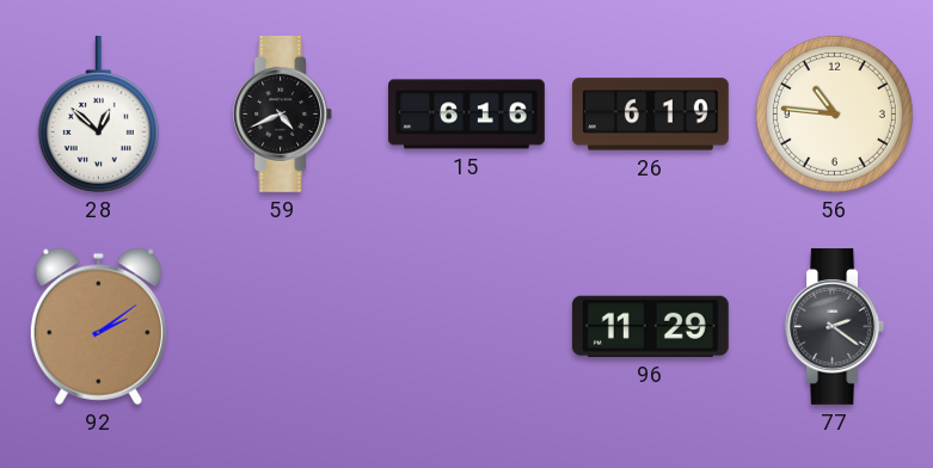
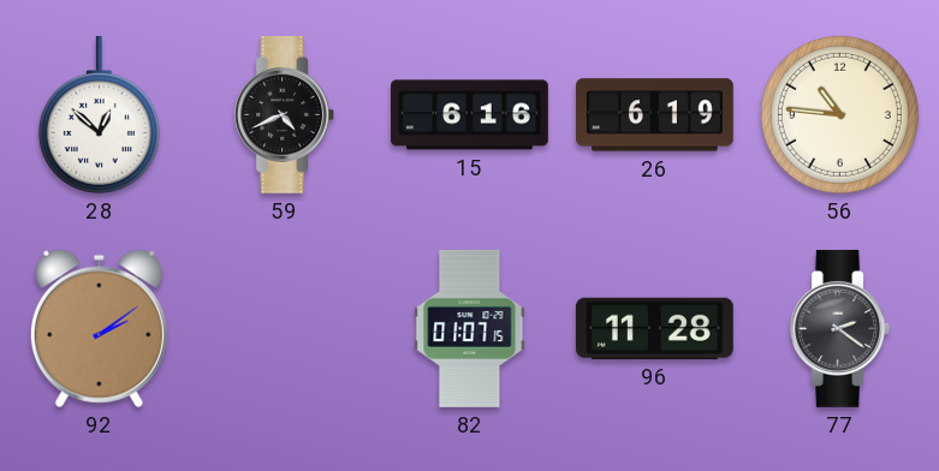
82: none -> 01:07
96: 11:29 -> 11:28
